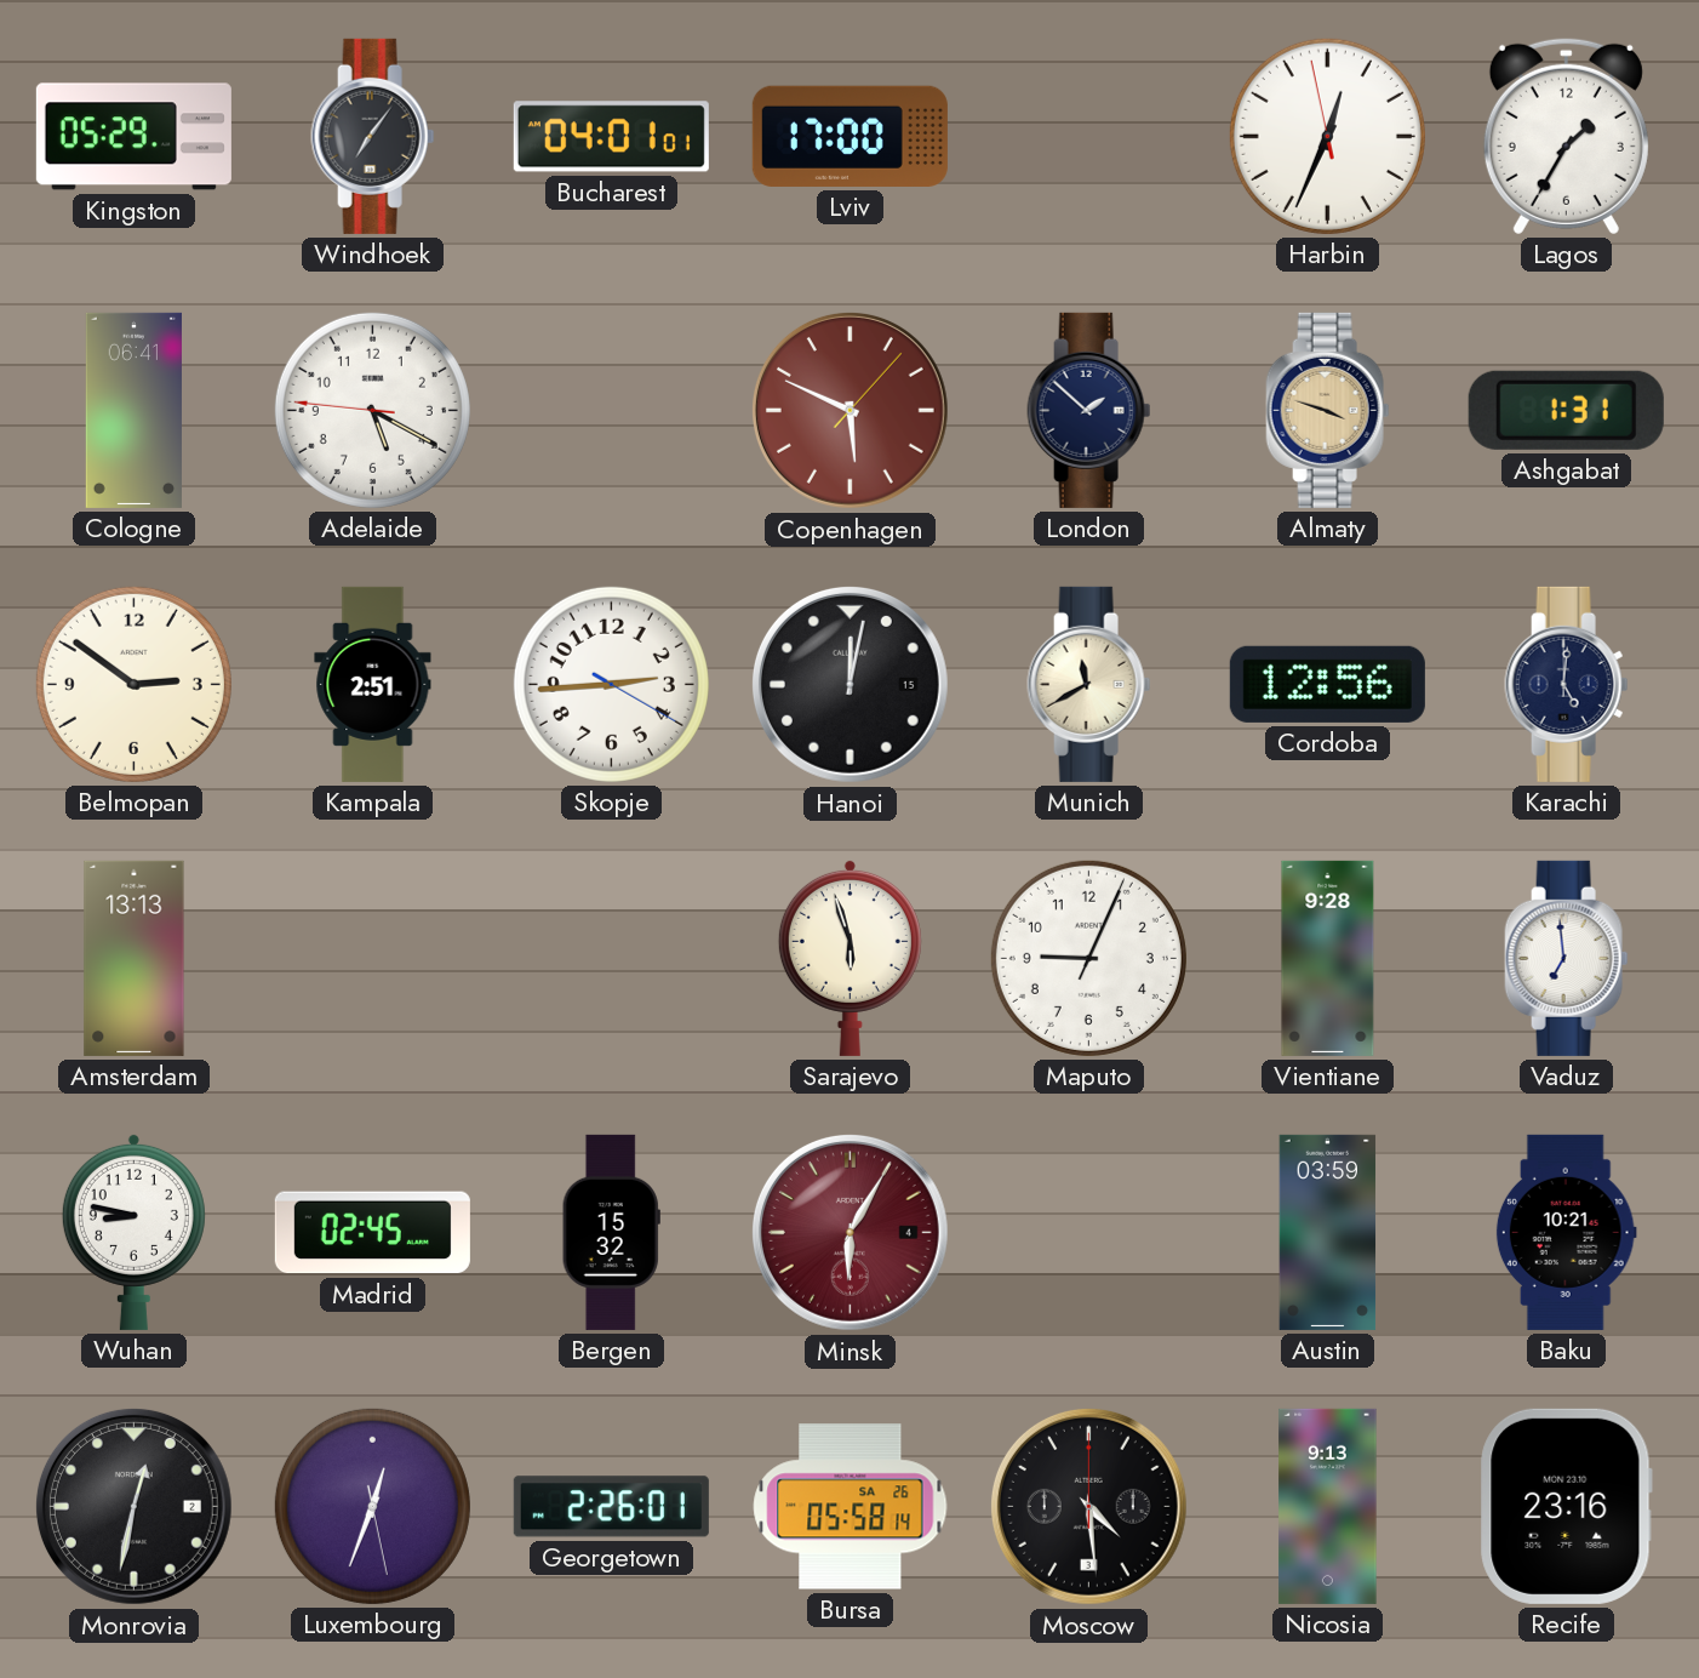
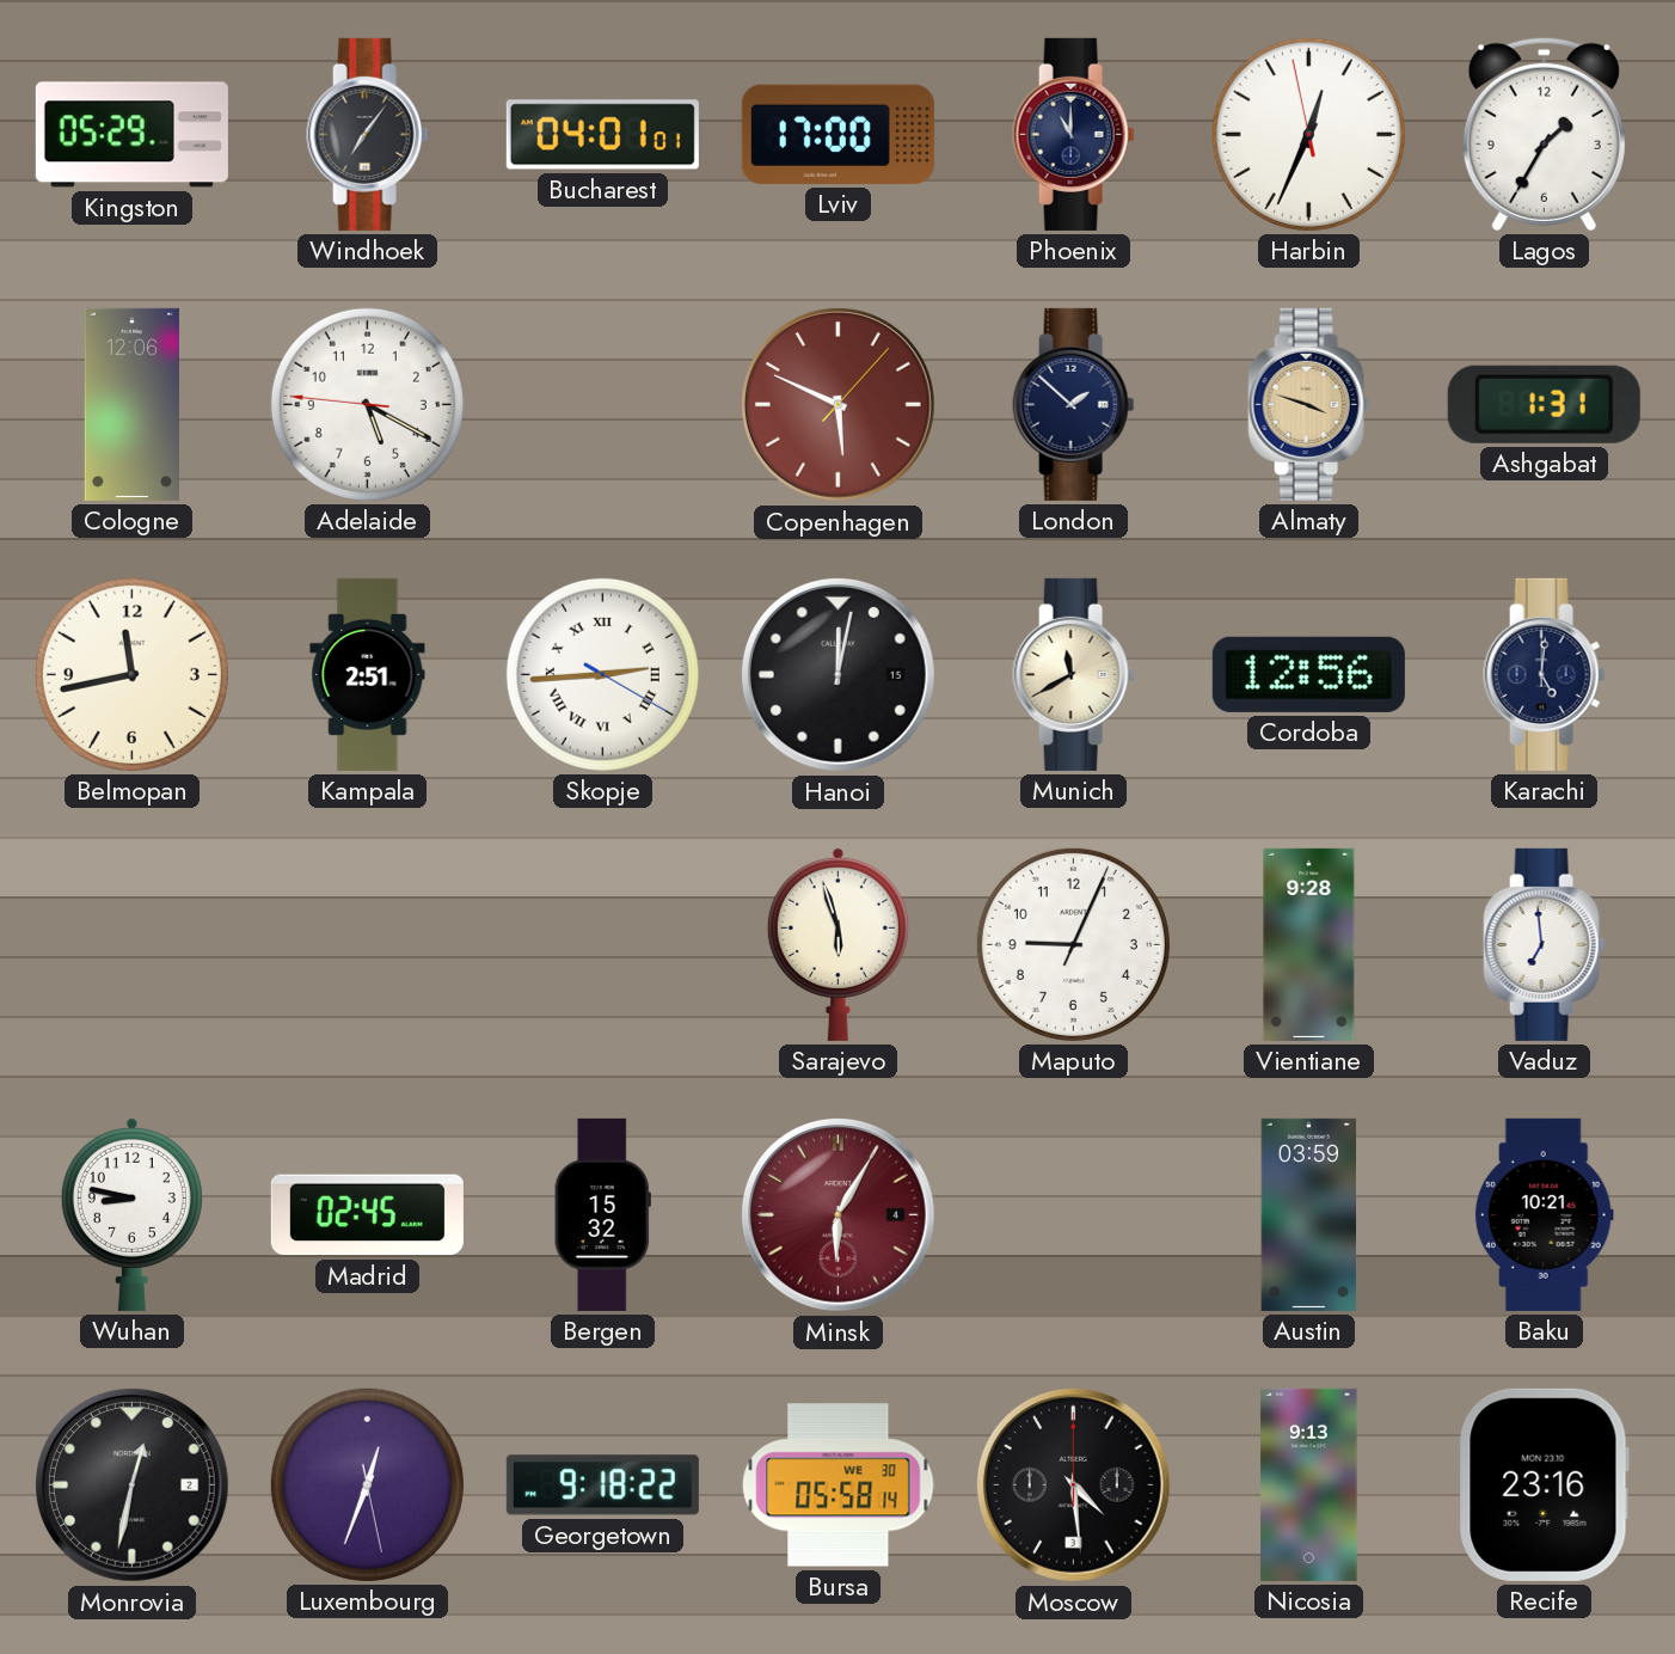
Phoenix: none -> 11:00
Cologne: 06:41 -> 12:06
Belmopan: 2:51 -> 11:43
Skopje numerals: Arabic -> Roman
Amsterdam: 13:13 -> none
Georgetown: 2:26 -> 9:18
Bursa date: SA 26 -> WE 30
